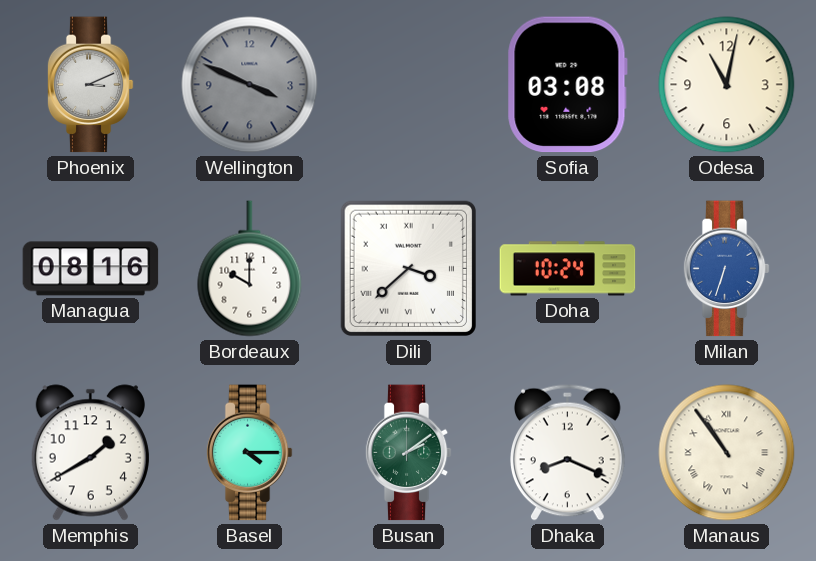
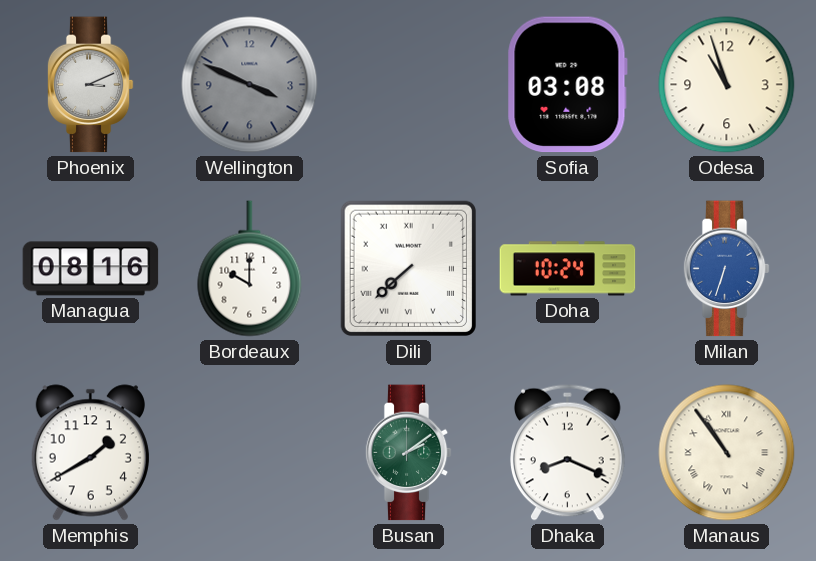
Odesa: 11:02 -> 10:57
Dili: 3:38 -> 7:38
Basel: 4:15 -> none
